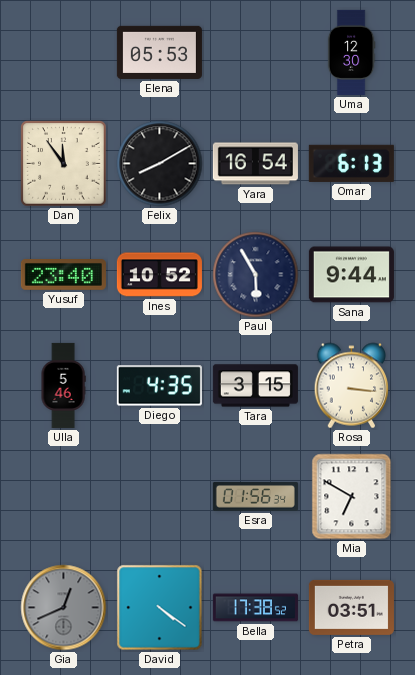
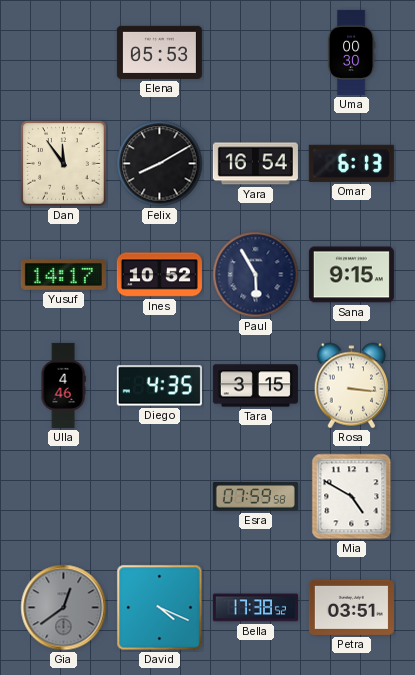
Uma: 12:30 -> 00:30
Yusuf: 23:40 -> 14:17
Sana: 9:44 -> 9:15
Ulla: 5:46 -> 4:46
Esra: 01:56 -> 07:59
Mia: 6:50 -> 4:50
Gia: 12:41 -> 12:39
David: 4:21 -> 4:19
